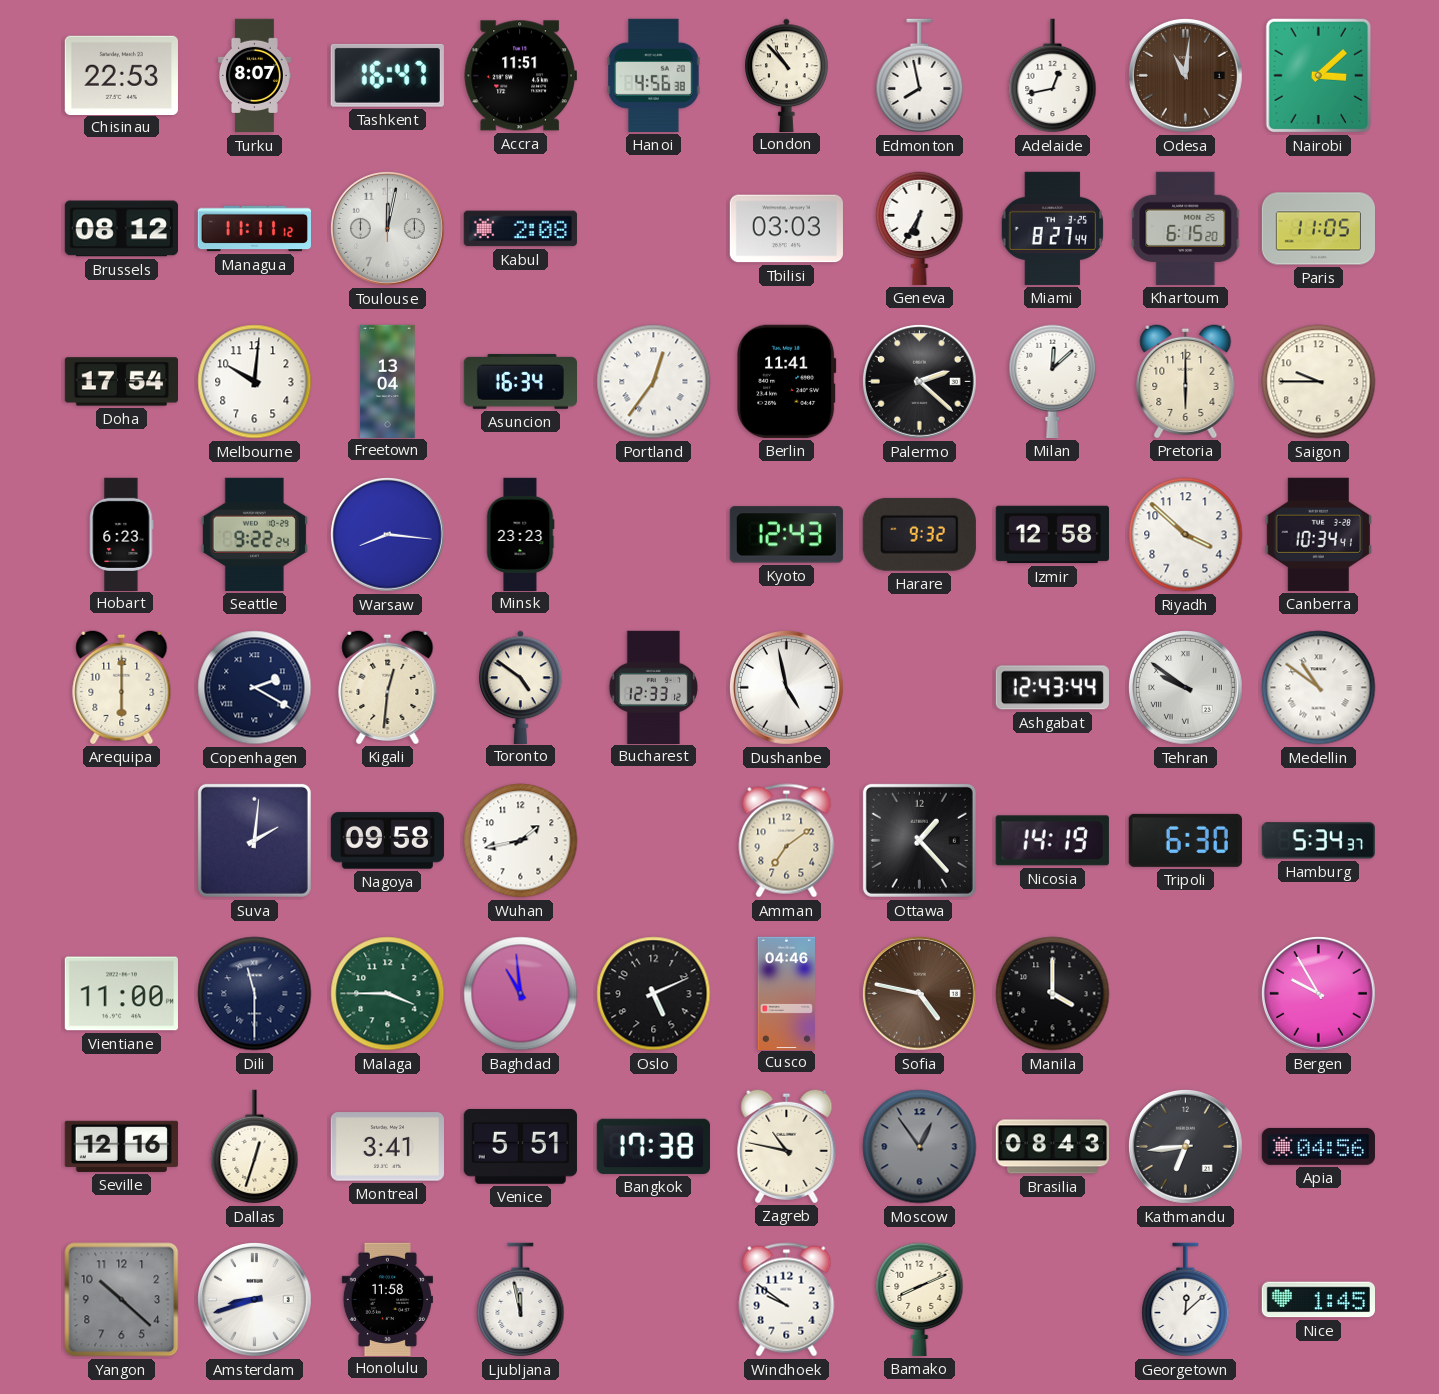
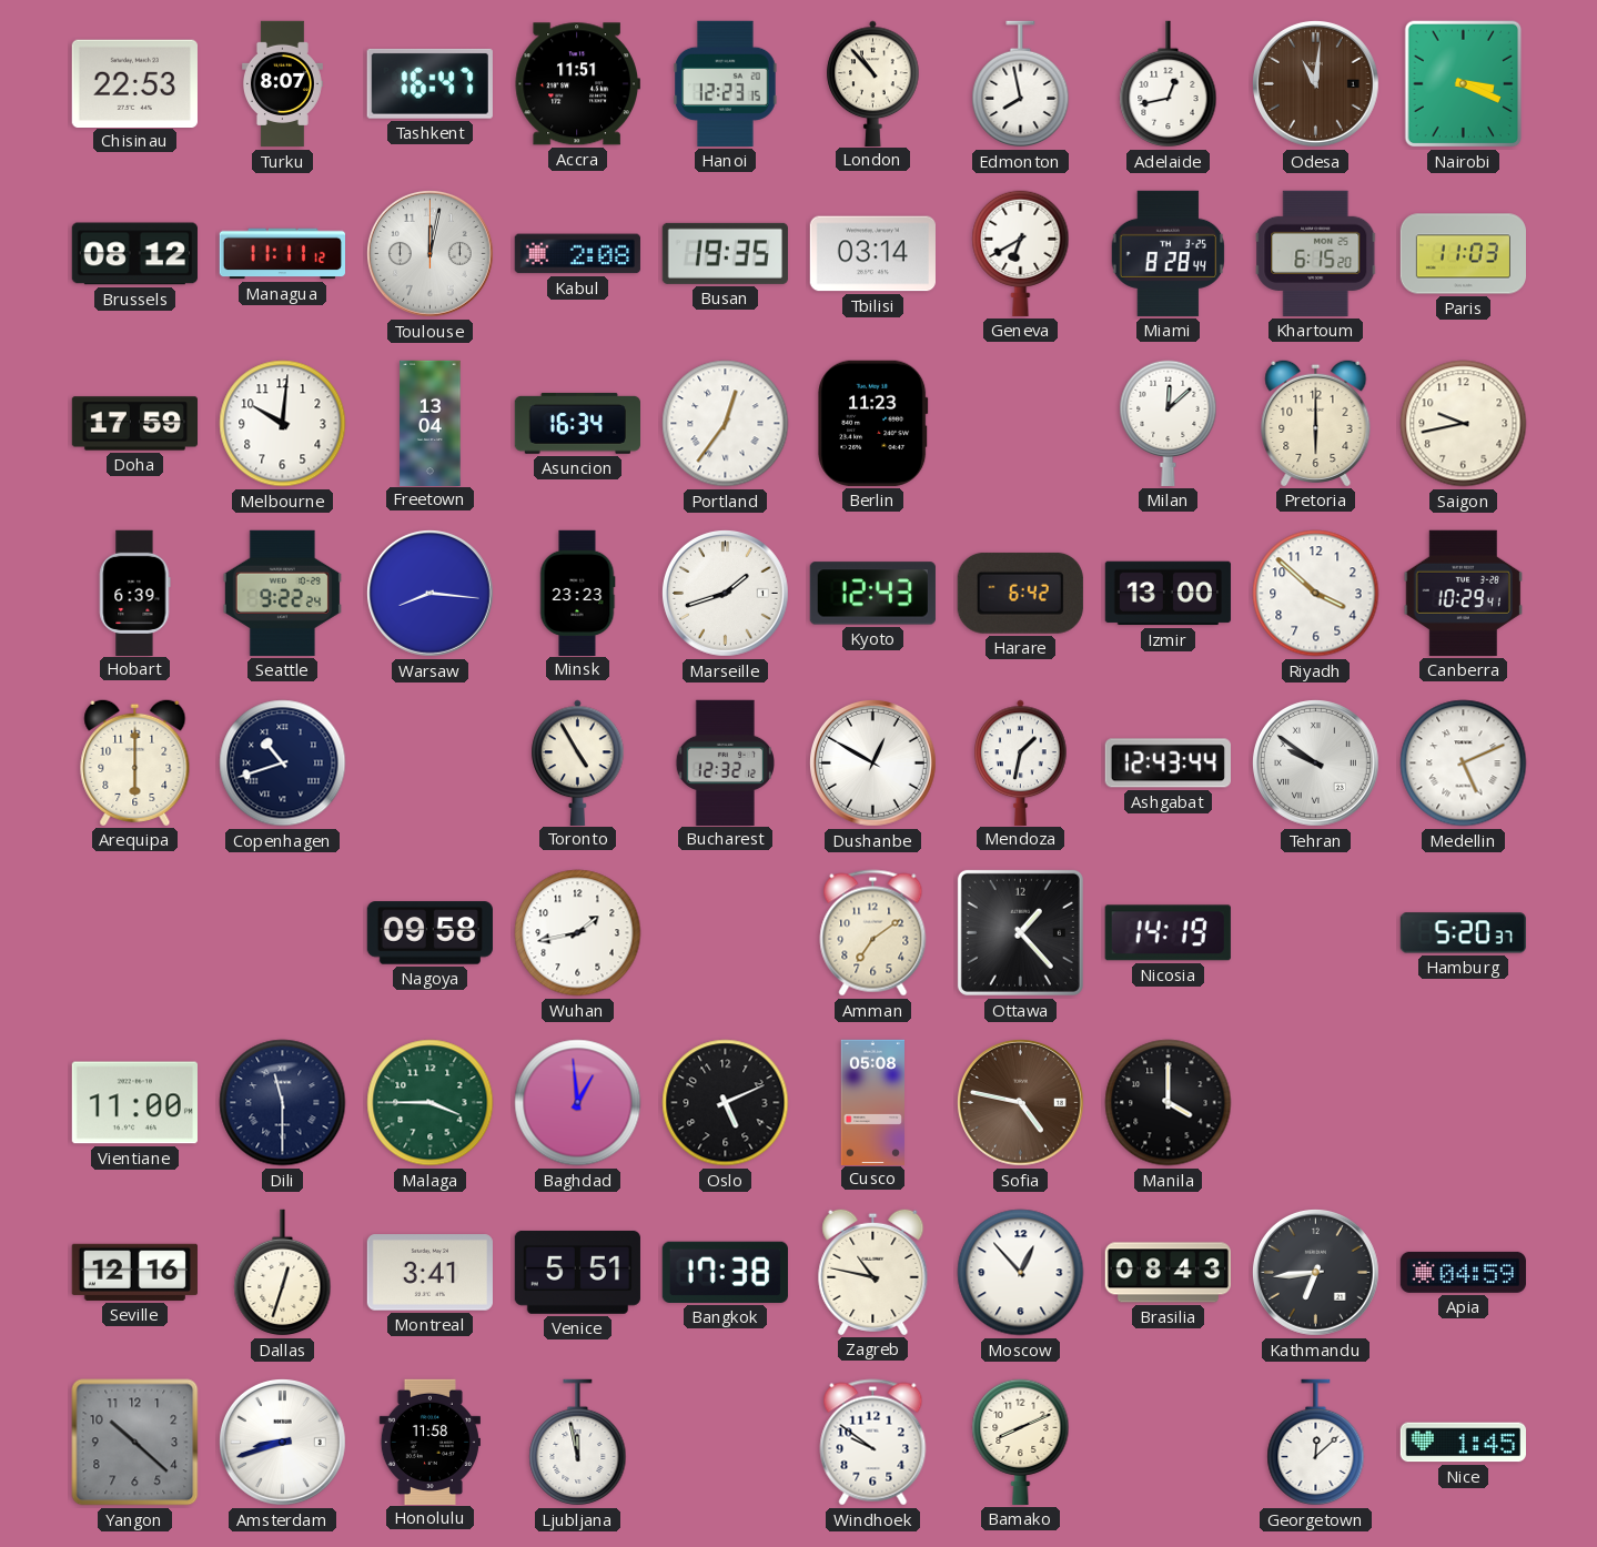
Hanoi: 4:56 -> 12:23
Nairobi: 3:08 -> 3:19
Busan: none -> 19:35
Tbilisi: 03:03 -> 03:14
Geneva: 6:35 -> 6:40
Miami: 8:27 -> 8:28
Paris: 11:05 -> 11:03
Doha: 17:54 -> 17:59
Berlin: 11:41 -> 11:23
Palermo: 2:22 -> none
Saigon: 9:45 -> 9:43
Hobart: 6:23 -> 6:39
Marseille: none -> 1:42
Harare: 9:32 -> 6:42
Izmir: 12:58 -> 13:00
Canberra: 10:34 -> 10:29
Copenhagen: 2:20 -> 10:42
Kigali: 12:31 -> none
Toronto: 4:51 -> 4:55
Bucharest: 12:33 -> 12:32
Dushanbe: 4:58 -> 12:50
Mendoza: none -> 1:32
Medellin: 10:51 -> 5:11
Suva: 2:01 -> none
Tripoli: 6:30 -> none
Hamburg: 5:34 -> 5:20
Baghdad: 10:59 -> 12:59
Cusco: 04:46 -> 05:08
Bergen: 9:55 -> none
Moscow: 12:54 -> 12:53
Moscow dial: grey -> white
Apia: 04:56 -> 04:59
